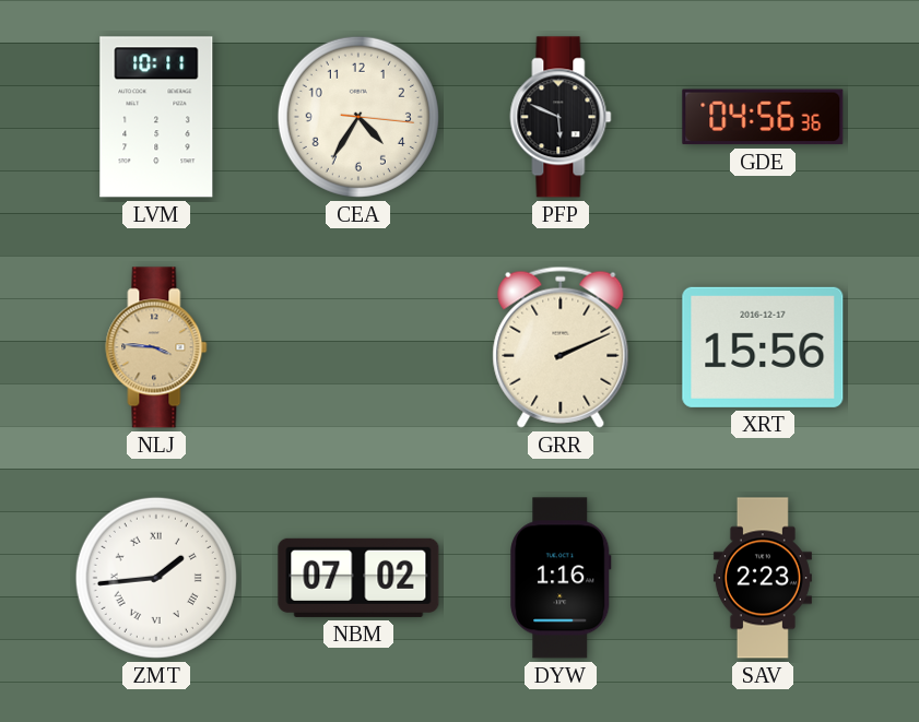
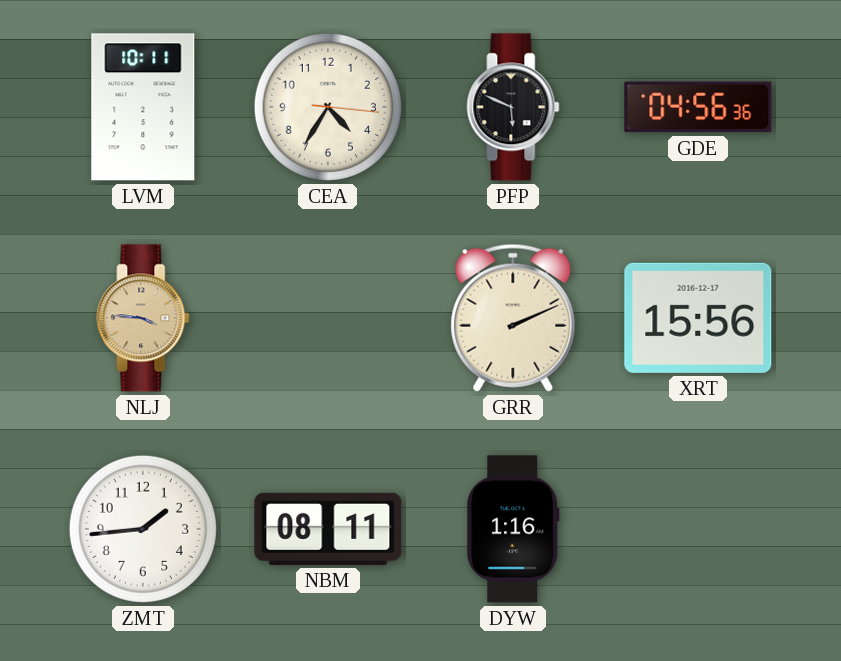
ZMT numerals: Roman -> Arabic
NBM: 07:02 -> 08:11
SAV: 2:23 -> none
